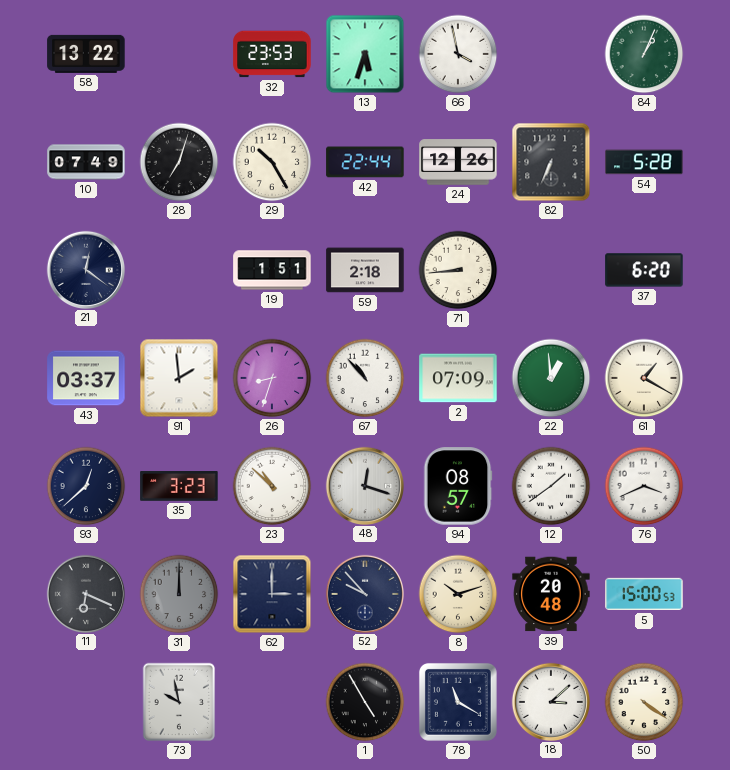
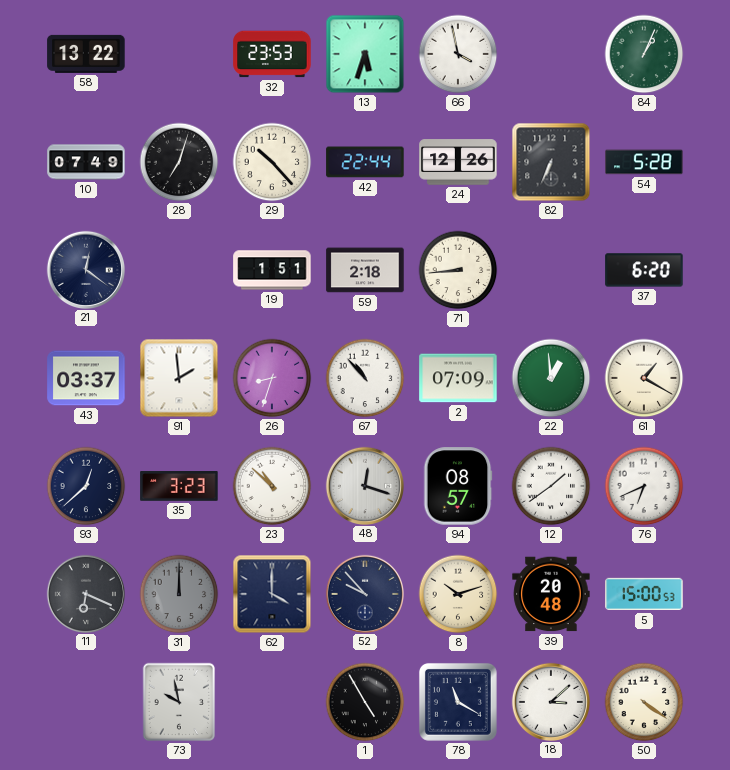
29: 10:25 -> 10:23
76: 3:41 -> 6:41
62: 3:00 -> 4:00
